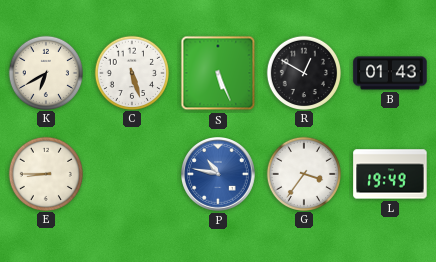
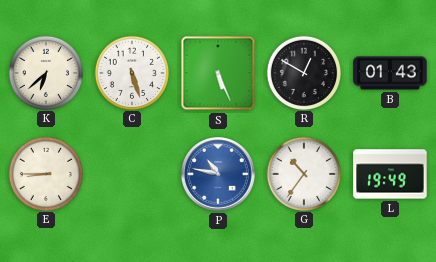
K: 6:40 -> 6:38
G: 3:36 -> 10:36
